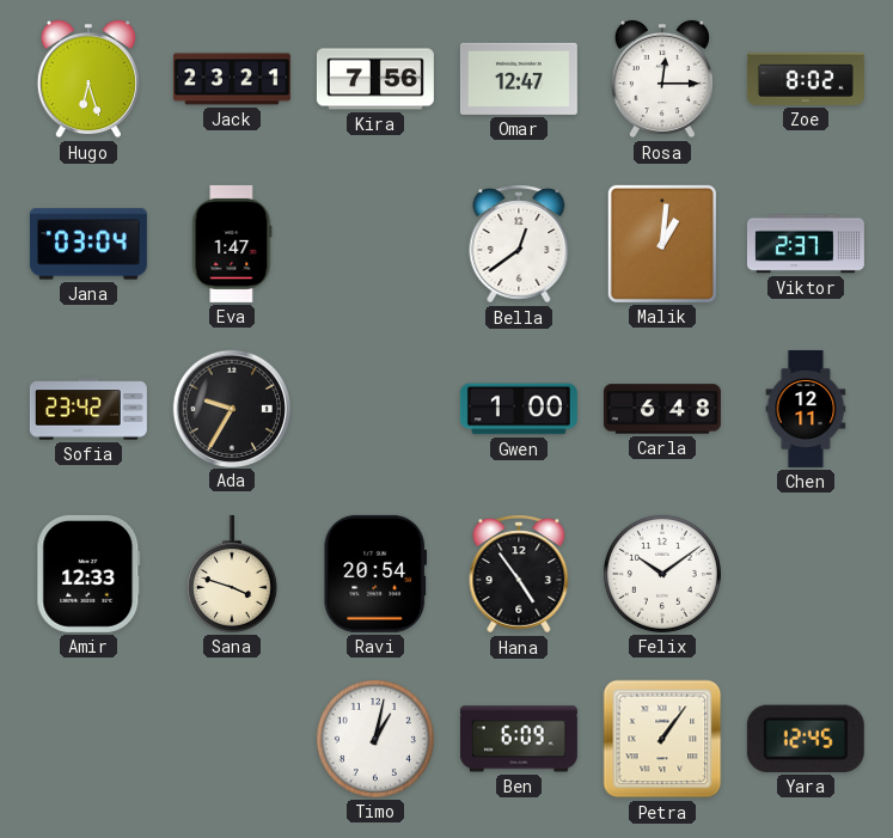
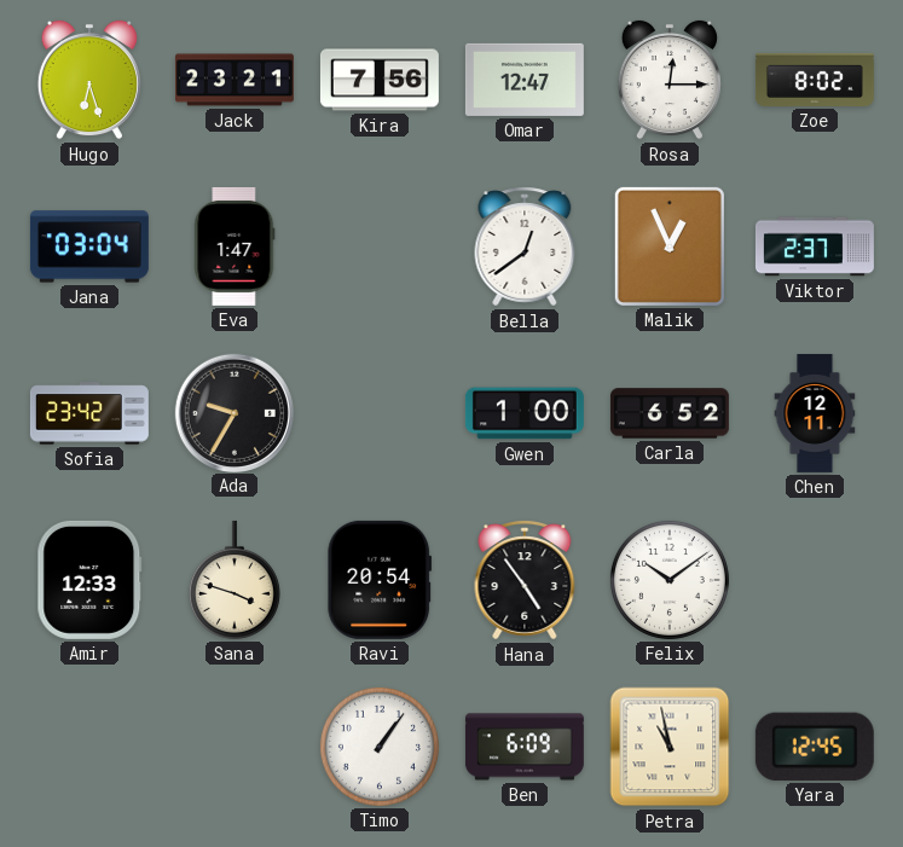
Malik: 1:01 -> 12:56
Carla: 6:48 -> 6:52
Timo: 1:02 -> 1:06
Petra: 1:06 -> 10:58
